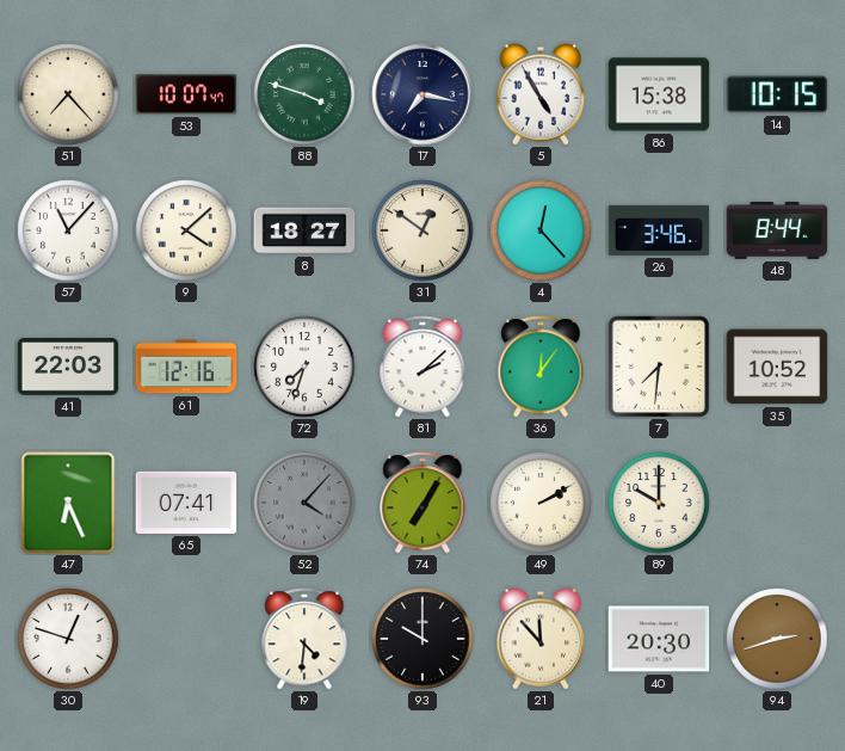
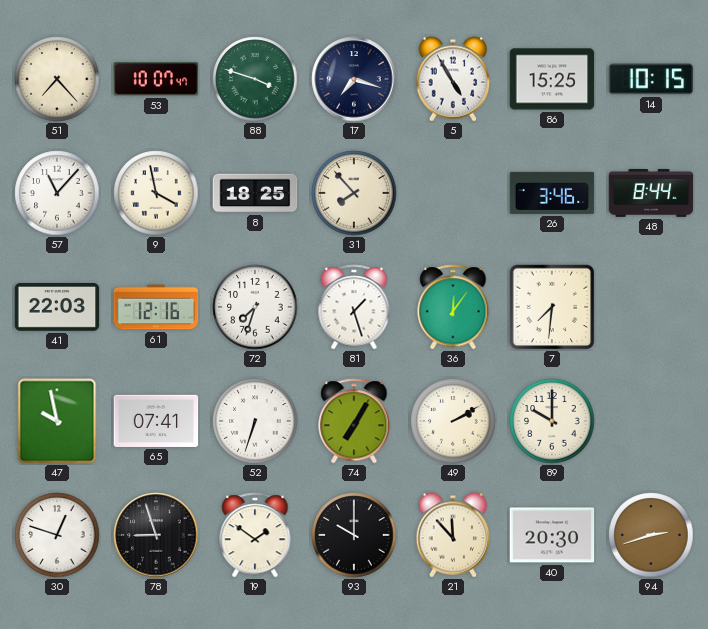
17: 7:17 -> 7:18
86: 15:38 -> 15:25
9: 4:08 -> 3:58
8: 18:27 -> 18:25
31: 12:51 -> 7:53
4: 12:23 -> none
81: 2:08 -> 1:27
35: 10:52 -> none
47: 6:26 -> 9:58
52: 4:07 -> 6:33
52 dial: grey -> white
78: none -> 8:57
19: 4:31 -> 1:51
